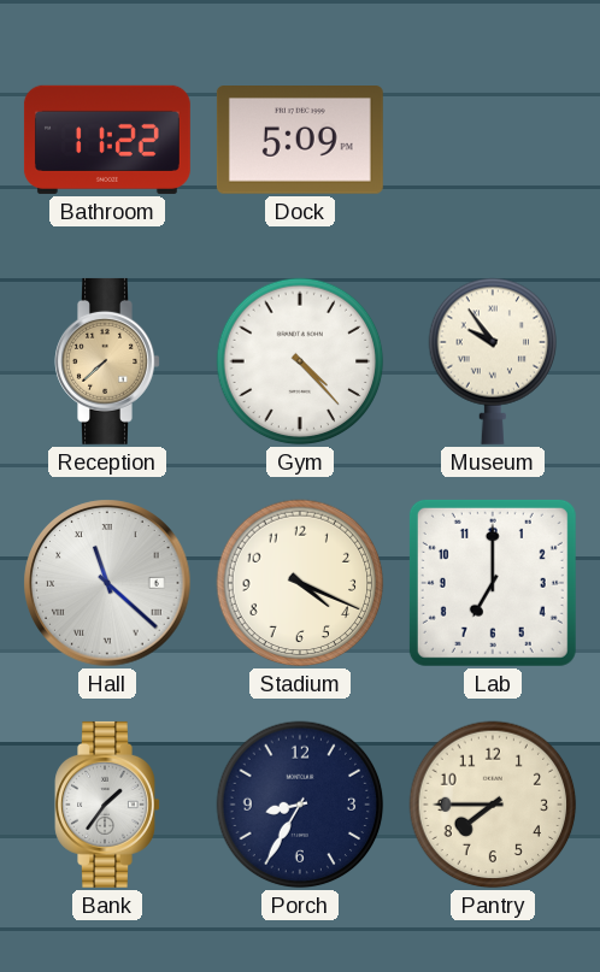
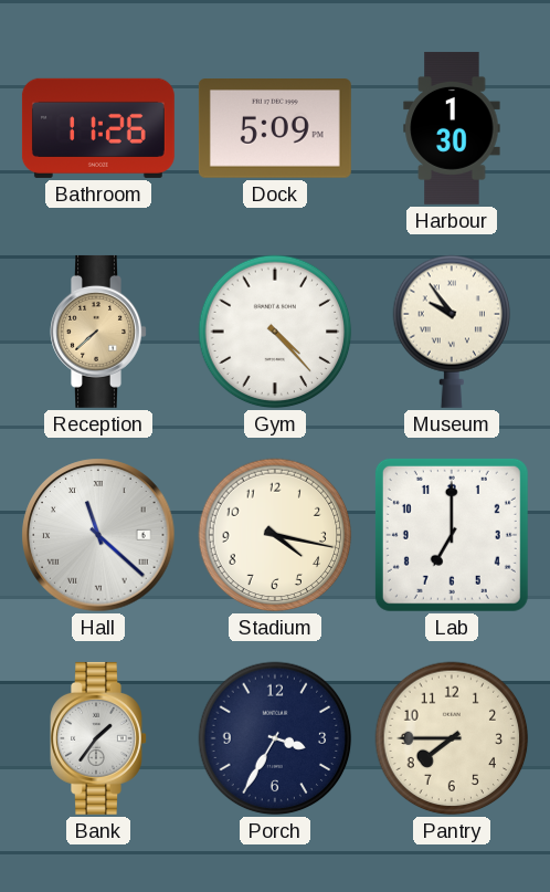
Bathroom: 11:22 -> 11:26
Harbour: none -> 1:30
Stadium: 4:19 -> 4:17
Porch: 8:35 -> 3:35
